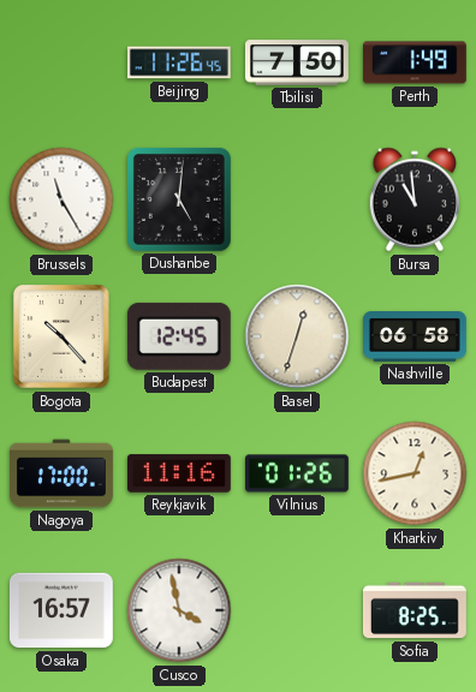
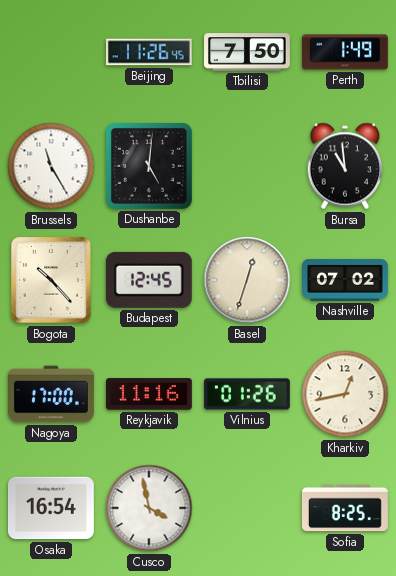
Nashville: 06:58 -> 07:02
Osaka: 16:57 -> 16:54
